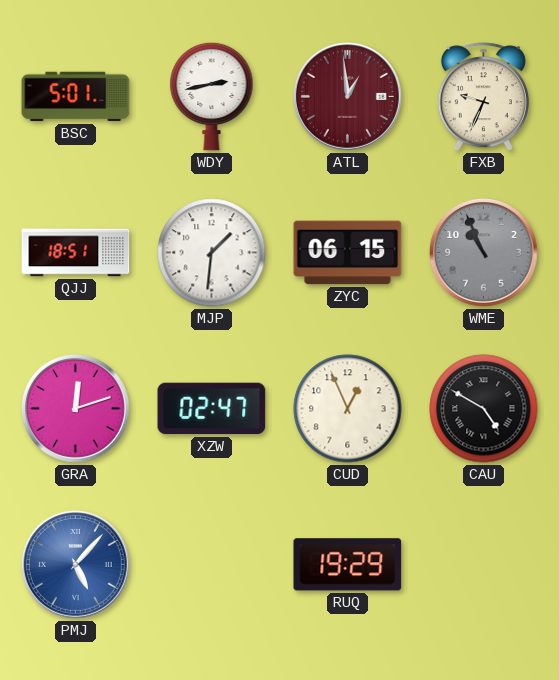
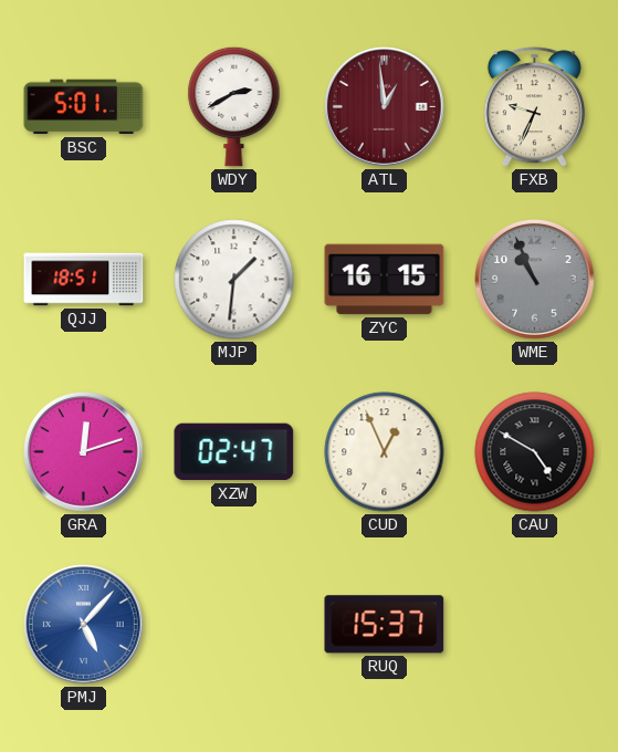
WDY: 2:43 -> 2:40
ZYC: 06:15 -> 16:15
RUQ: 19:29 -> 15:37
